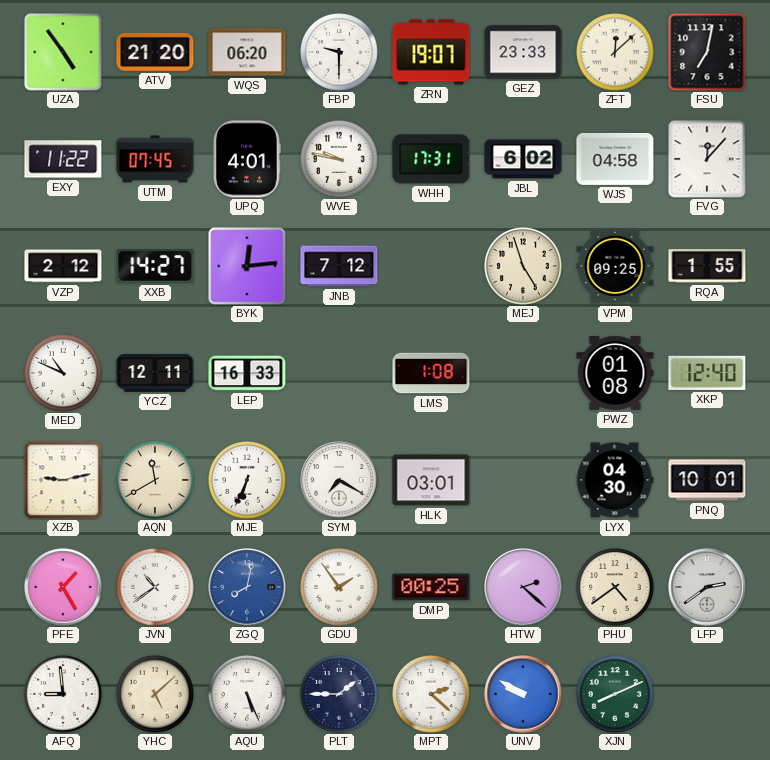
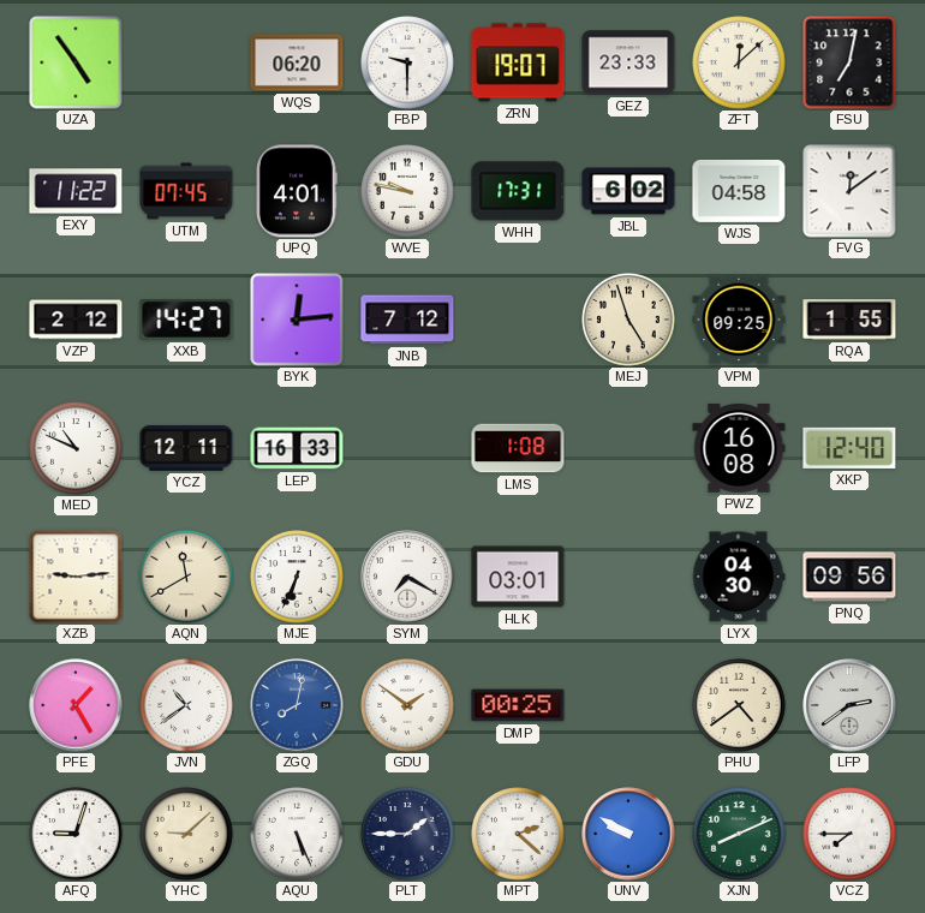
ATV: 21:20 -> none
FVG: 12:07 -> 12:09
PWZ: 01:08 -> 16:08
XZB: 9:13 -> 9:14
PNQ: 10:01 -> 09:56
GDU: 1:54 -> 1:51
HTW: 2:22 -> none
AFQ: 8:59 -> 9:03
YHC: 5:08 -> 9:08
VCZ: none -> 7:45
